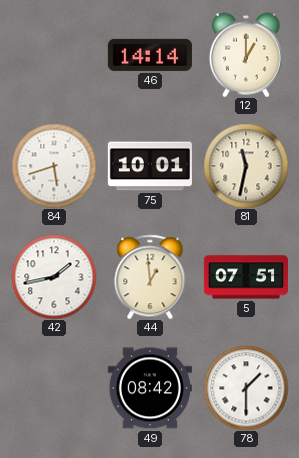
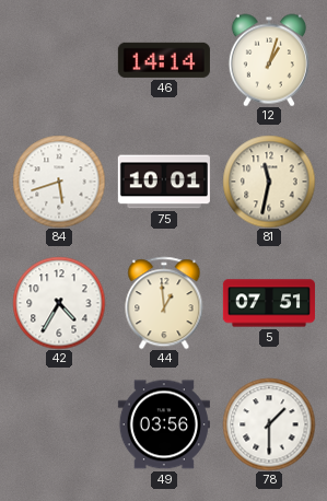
12: 1:00 -> 1:03
42: 1:43 -> 4:35
49: 08:42 -> 03:56
